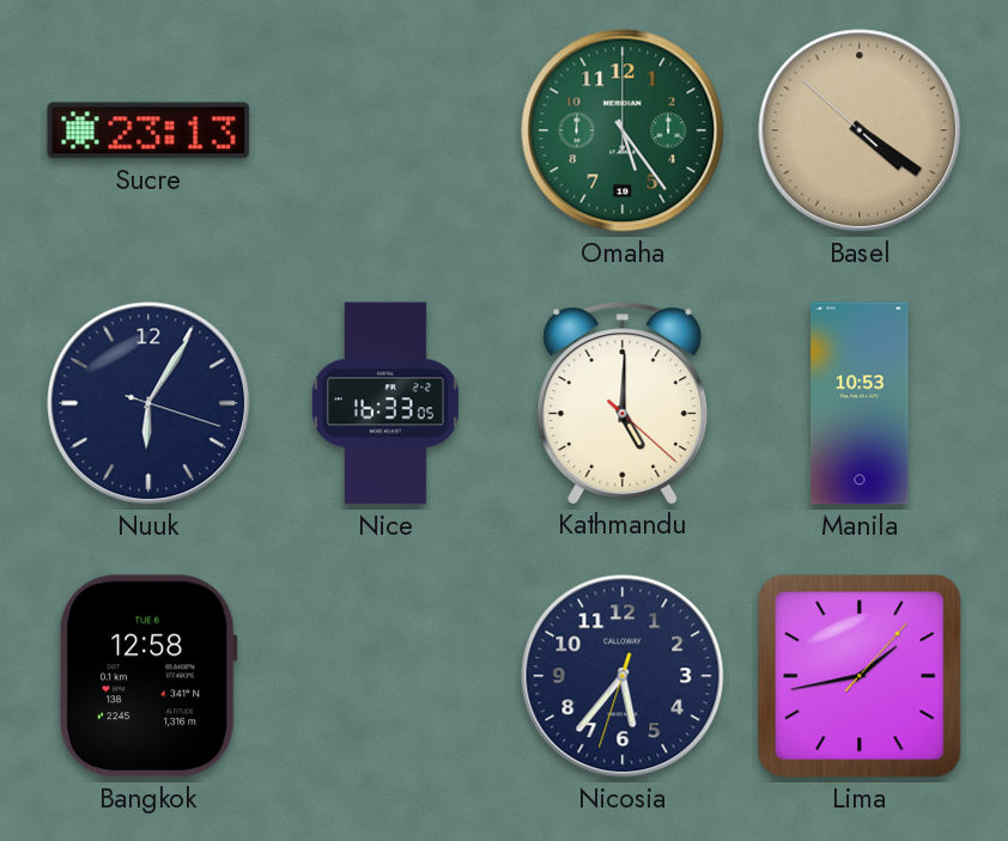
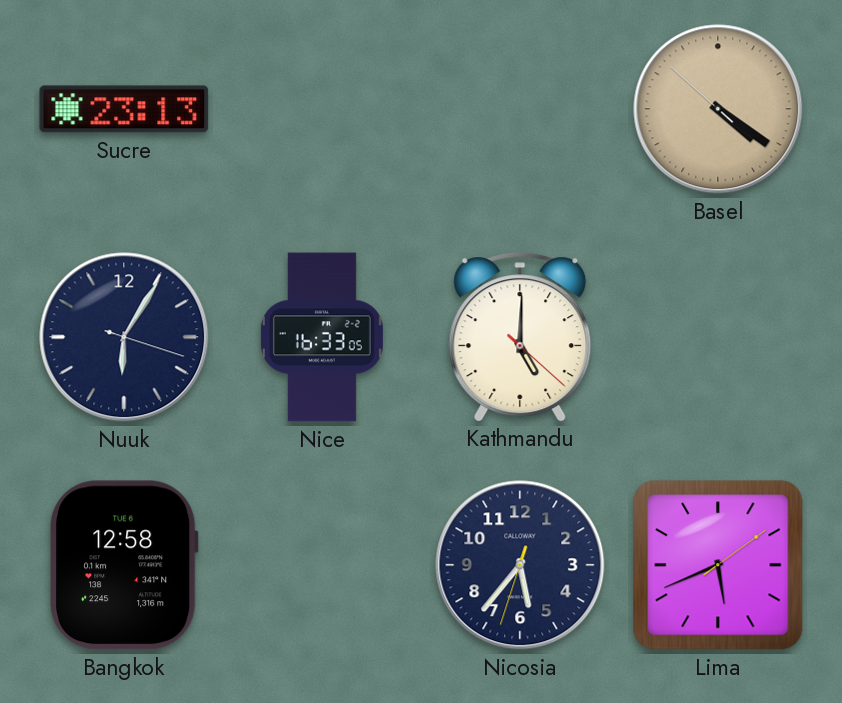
Omaha: 5:24 -> none
Manila: 10:53 -> none
Lima: 1:43 -> 5:41
